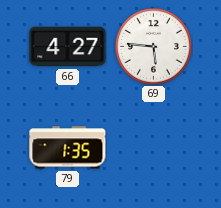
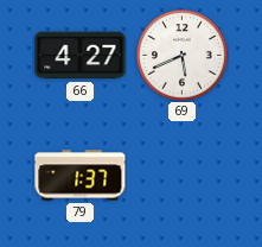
69: 5:46 -> 5:41
79: 1:35 -> 1:37
